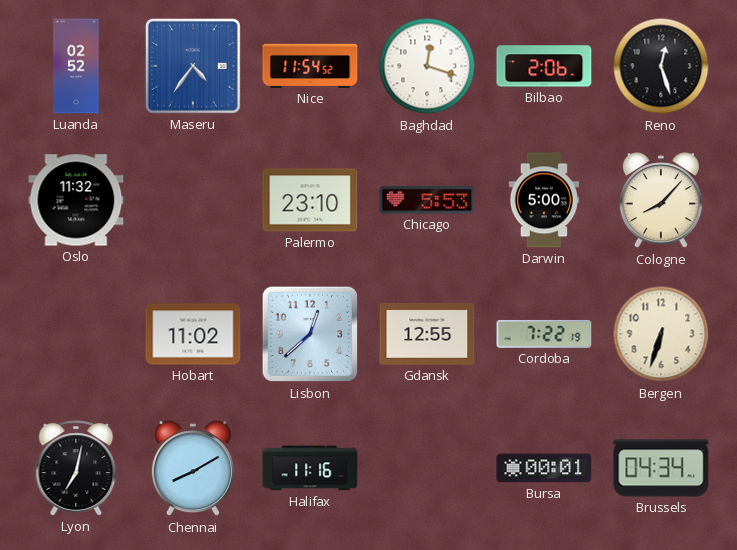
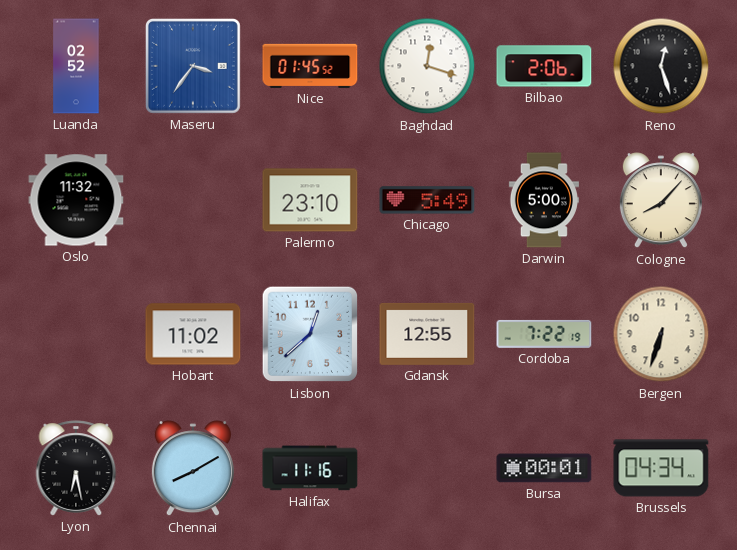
Maseru: 4:36 -> 3:36
Nice: 11:54 -> 01:45
Chicago: 5:53 -> 5:49
Lyon: 7:02 -> 6:28
